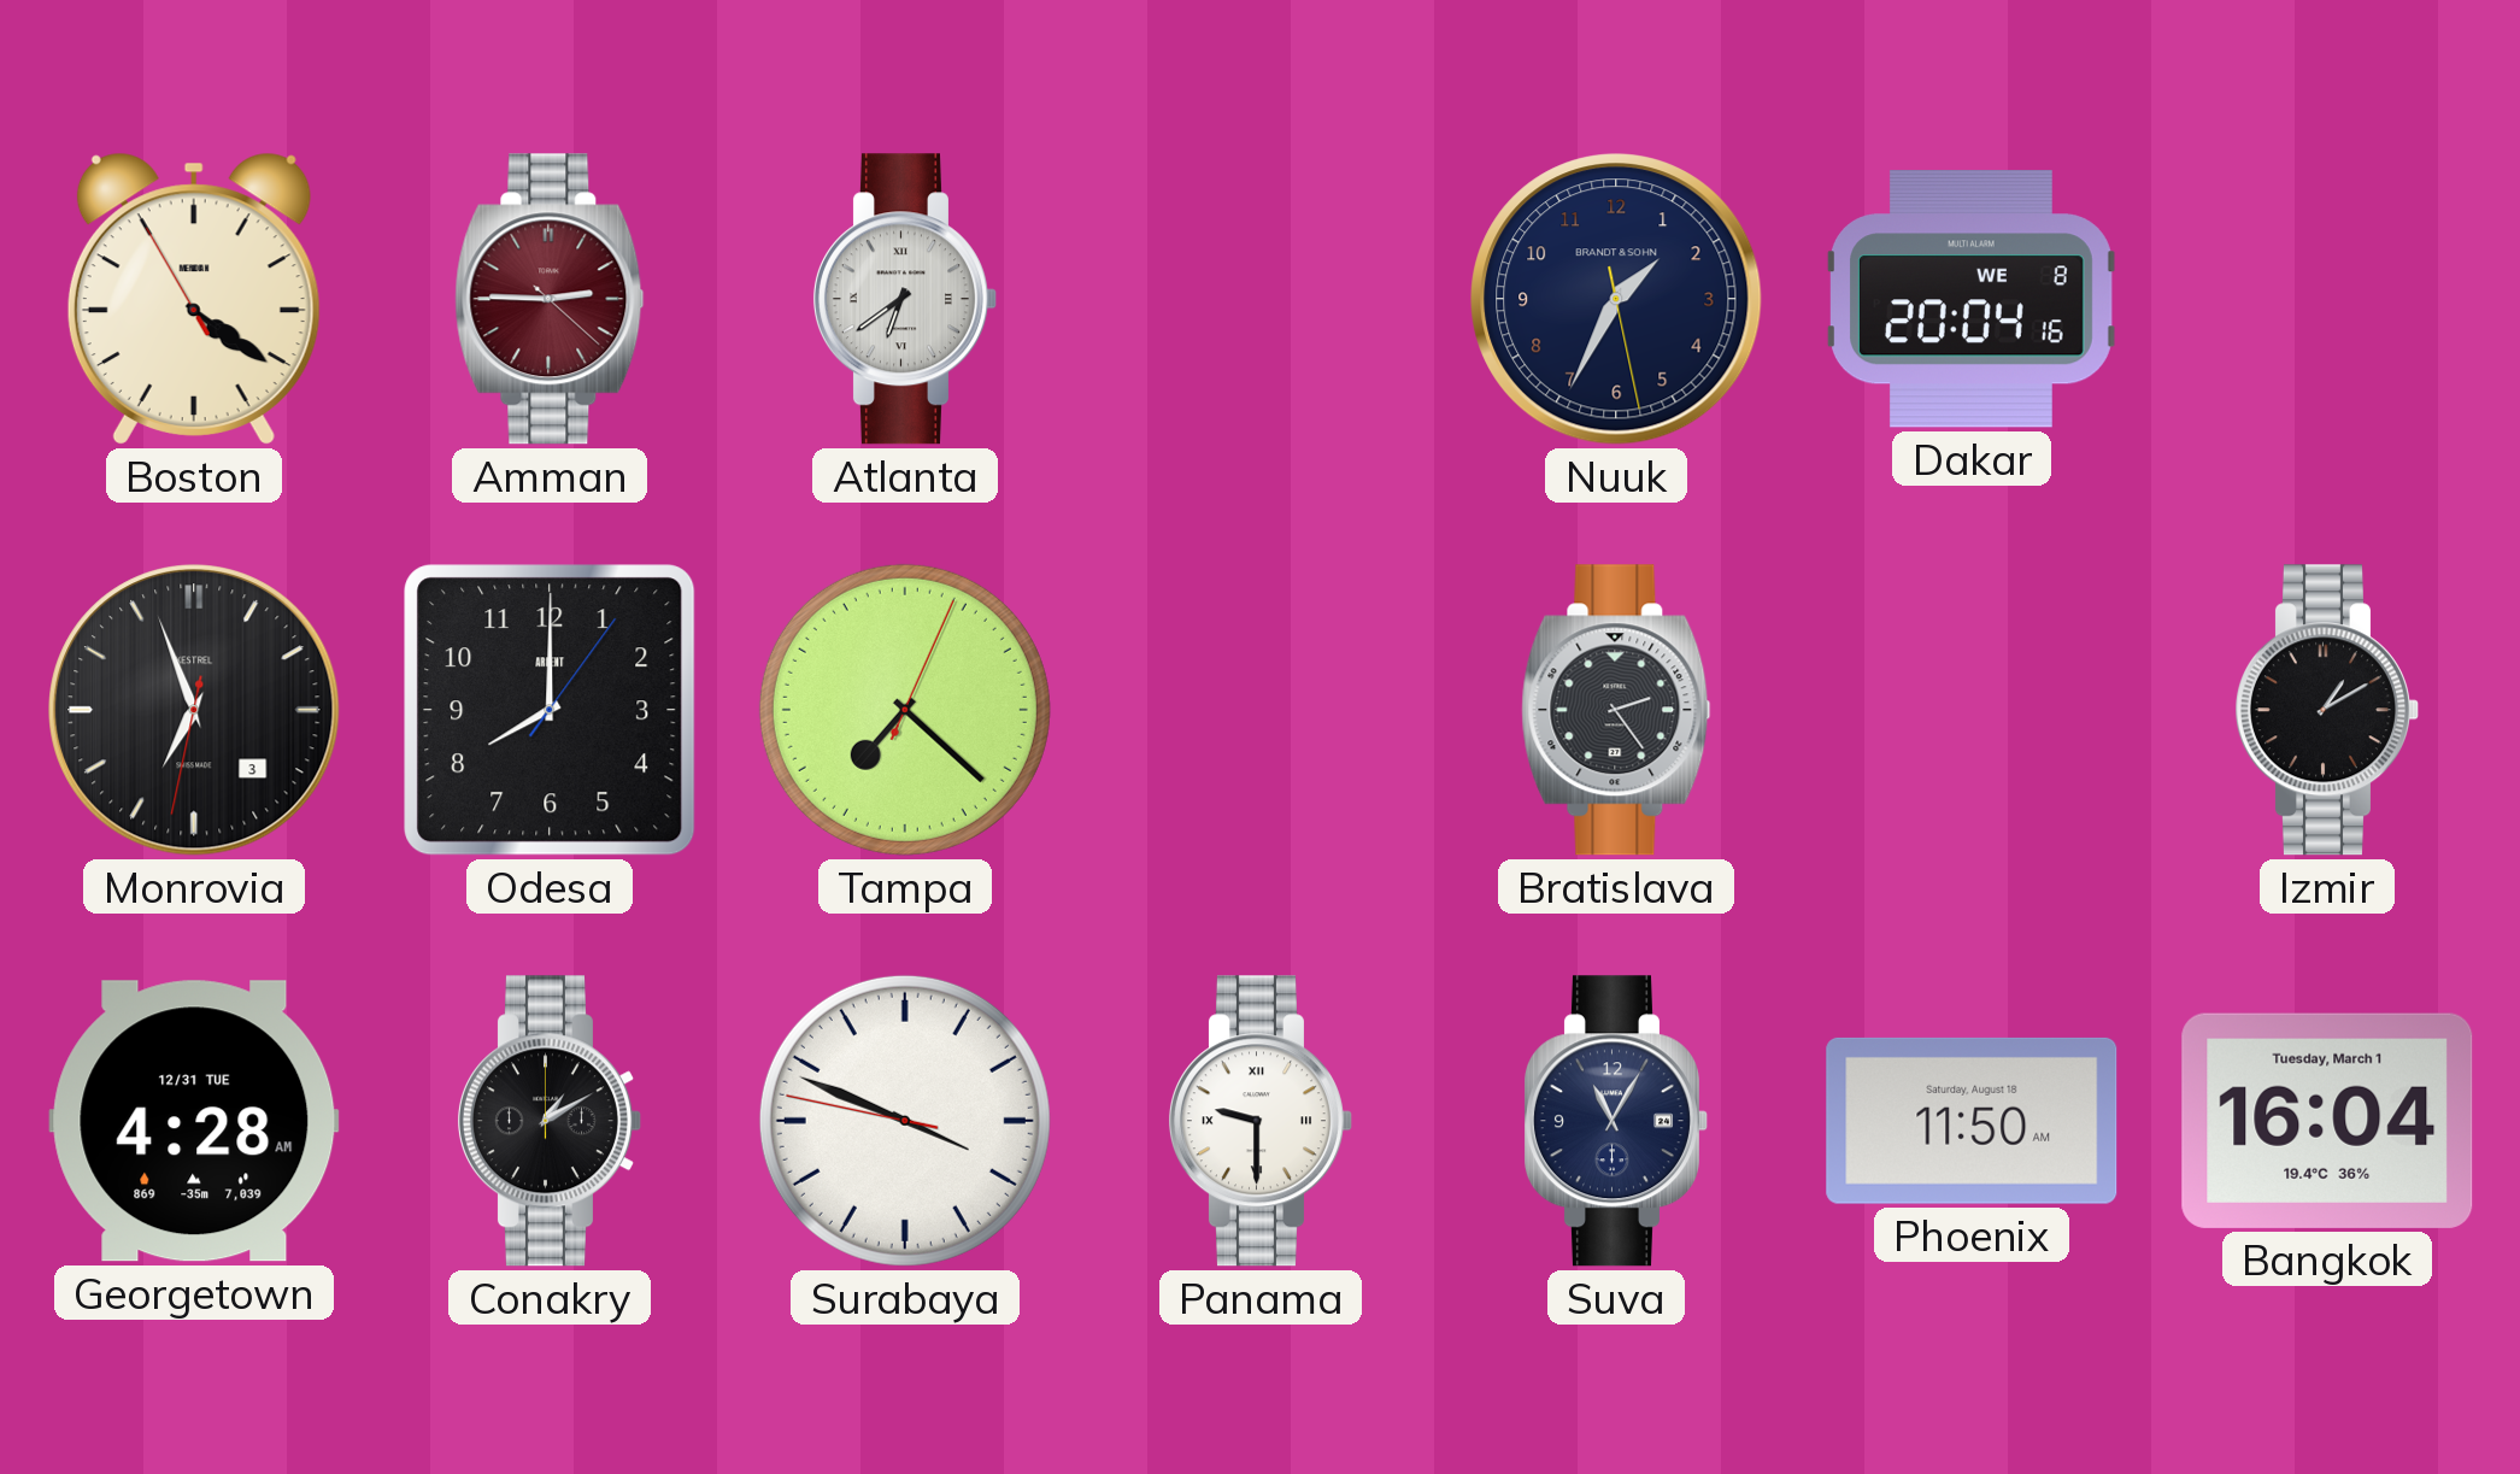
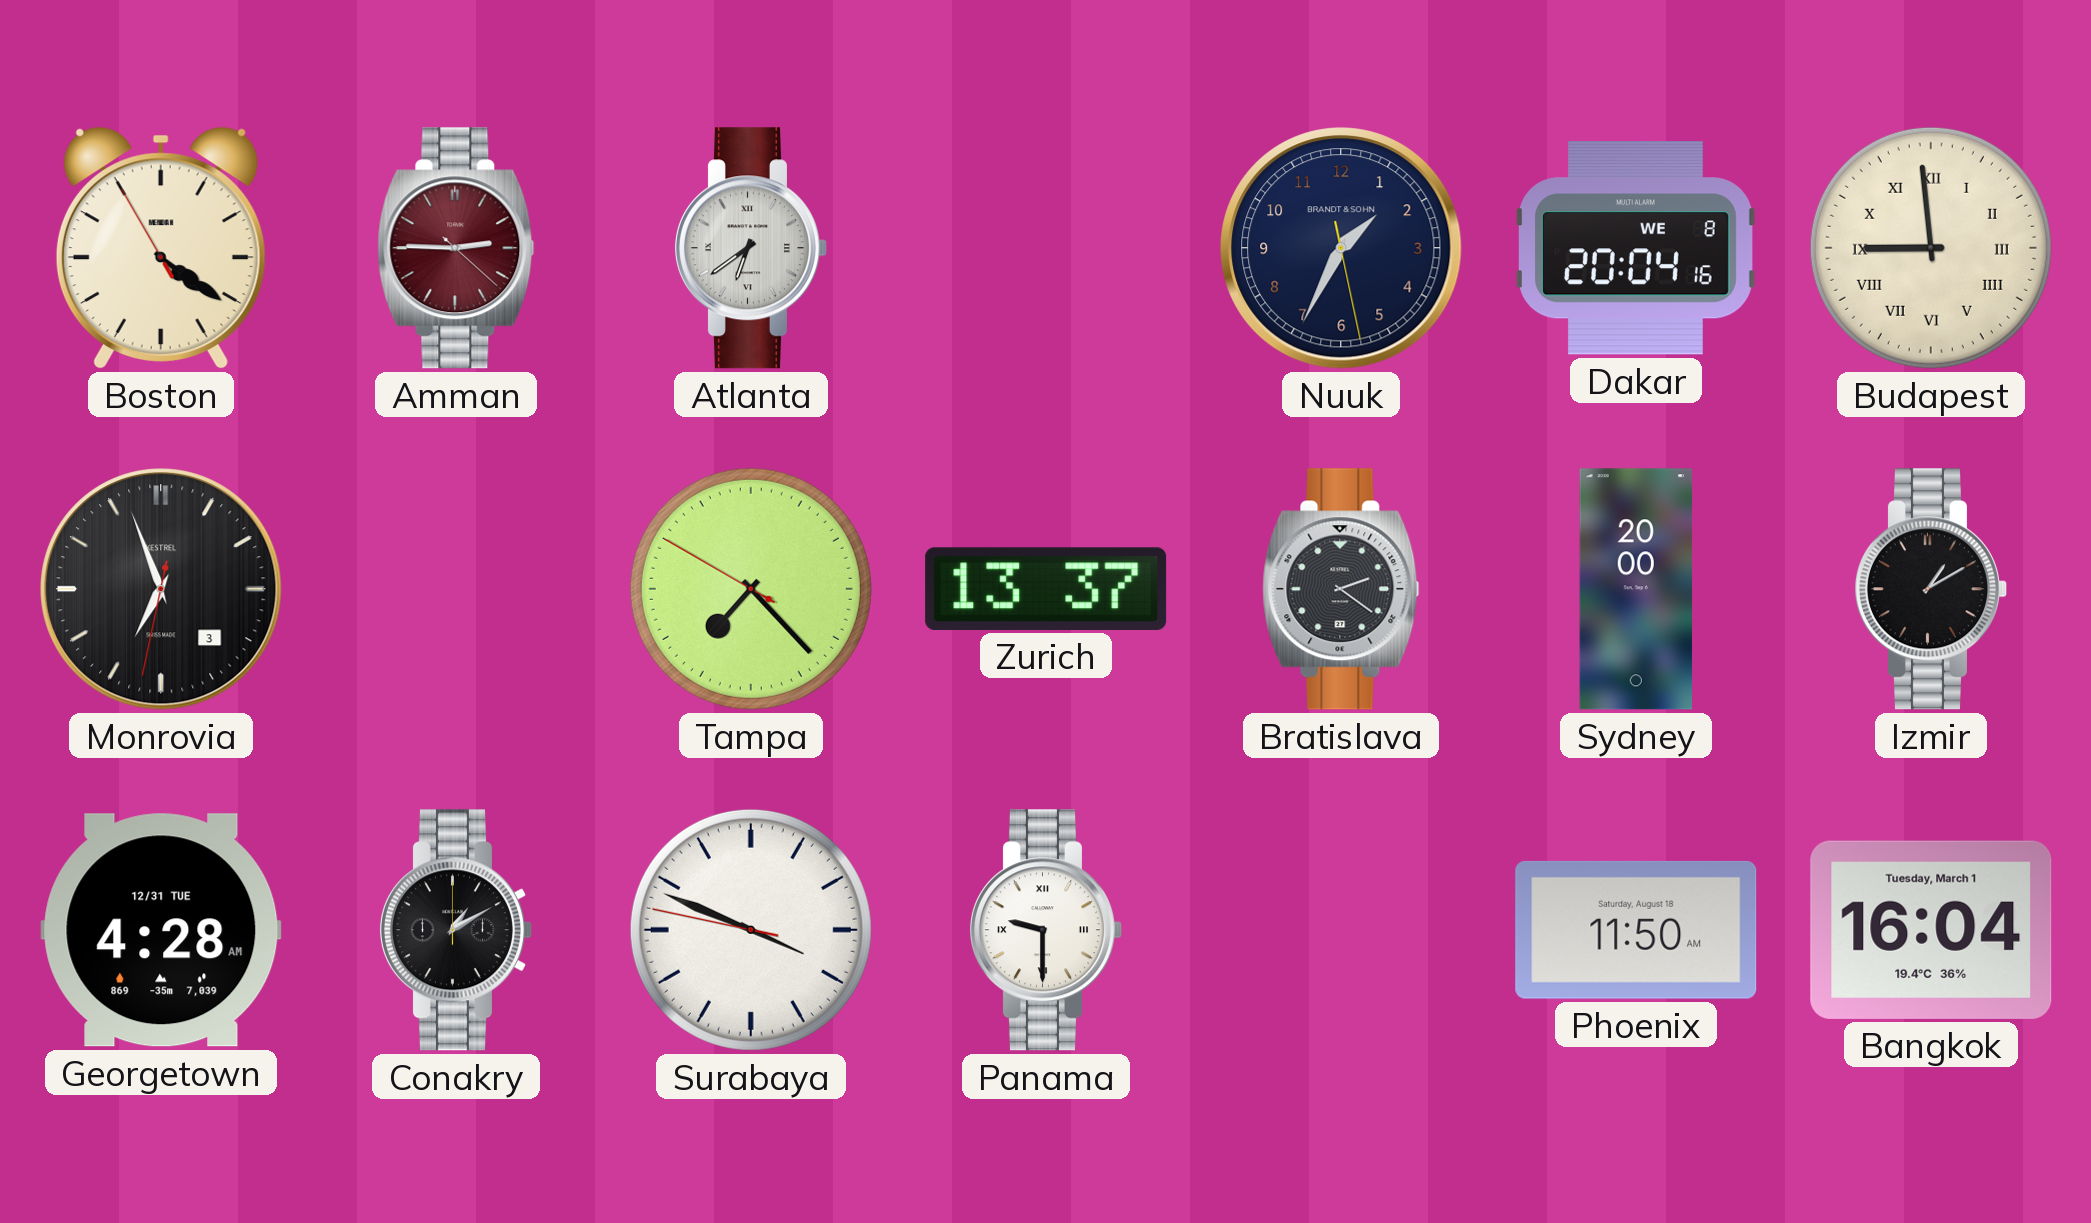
Budapest: none -> 8:59
Odesa: 8:00 -> none
Tampa: 7:22:04 -> 7:22:50
Zurich: none -> 13:37
Bratislava: 2:24 -> 2:21
Sydney: none -> 20:00
Suva: 11:05 -> none
